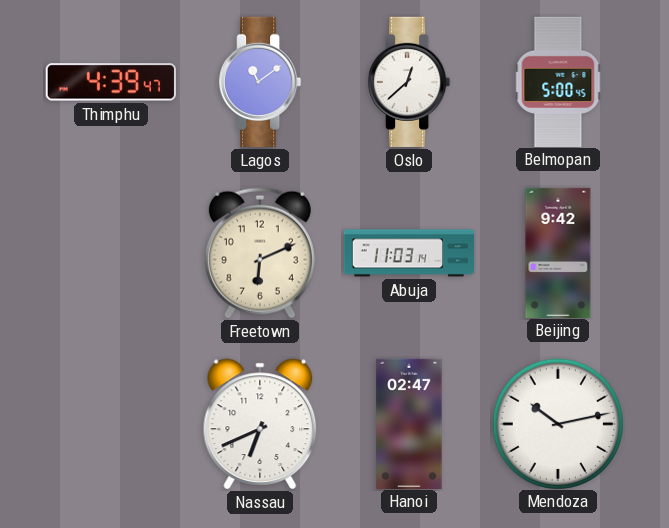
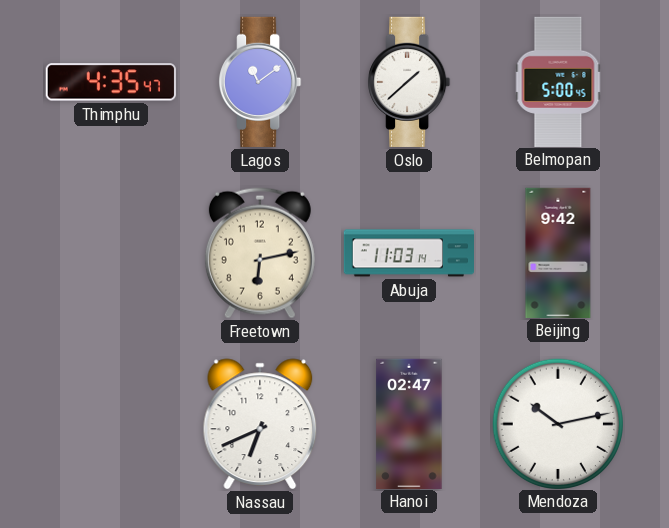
Thimphu: 4:39 -> 4:35
Oslo: 12:38 -> 1:38
Freetown: 6:11 -> 6:13
